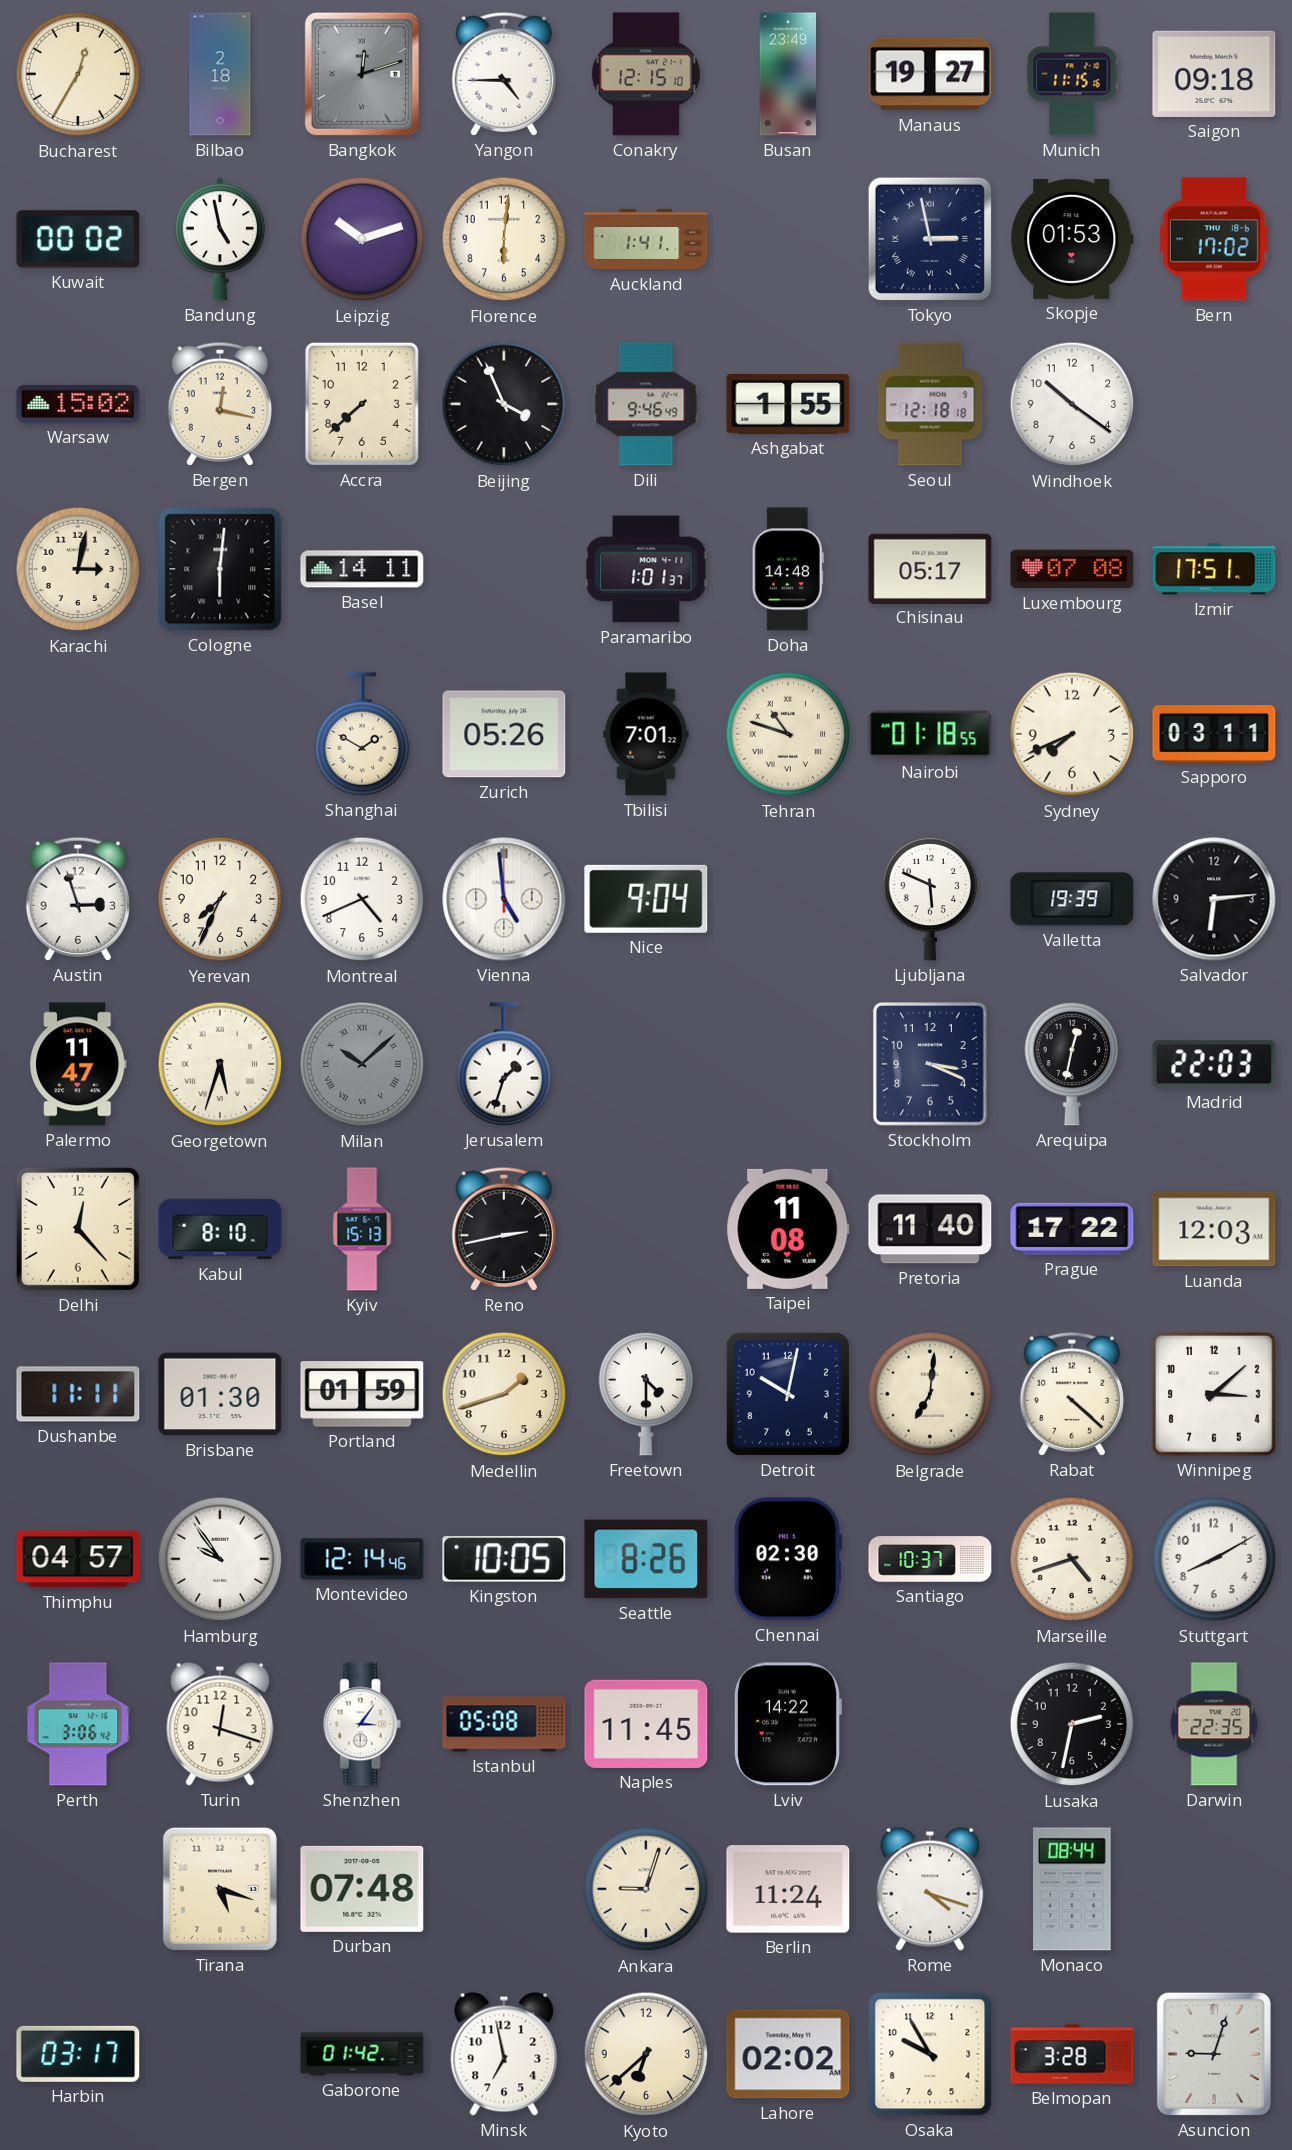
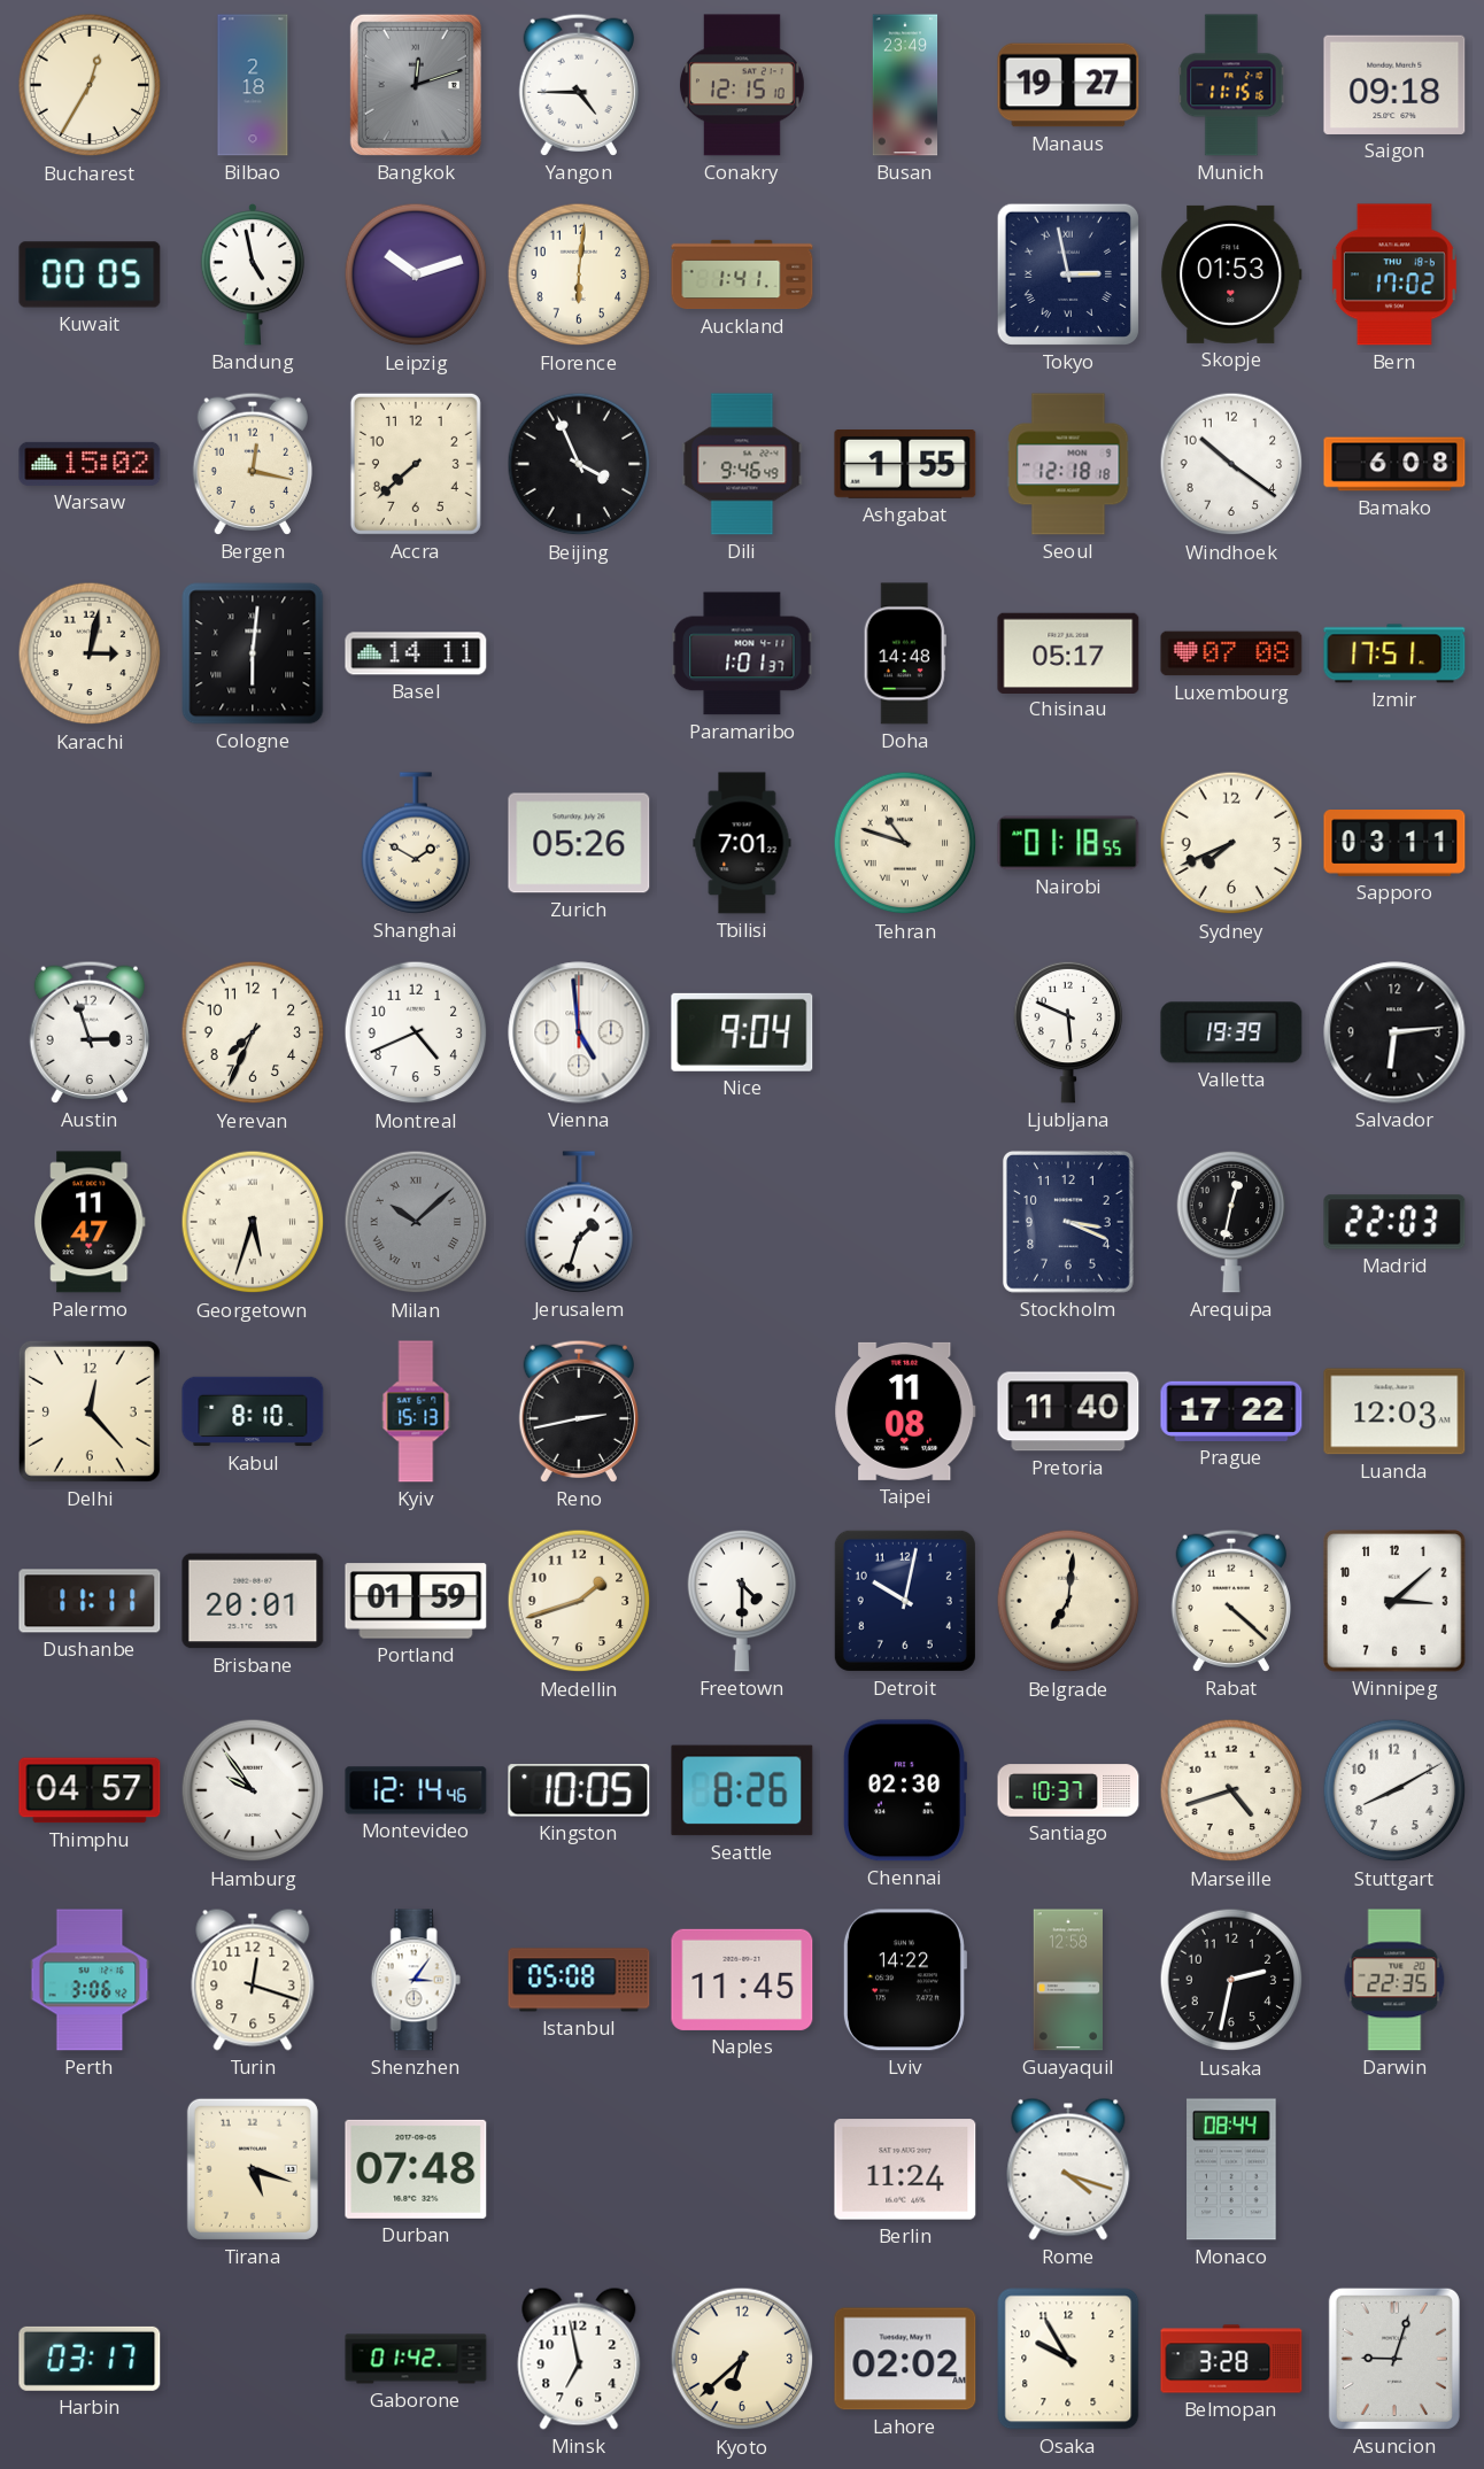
Kuwait: 00:02 -> 00:05
Bamako: none -> 6:08
Brisbane: 01:30 -> 20:01
Guayaquil: none -> 12:58
Ankara: 9:03 -> none
